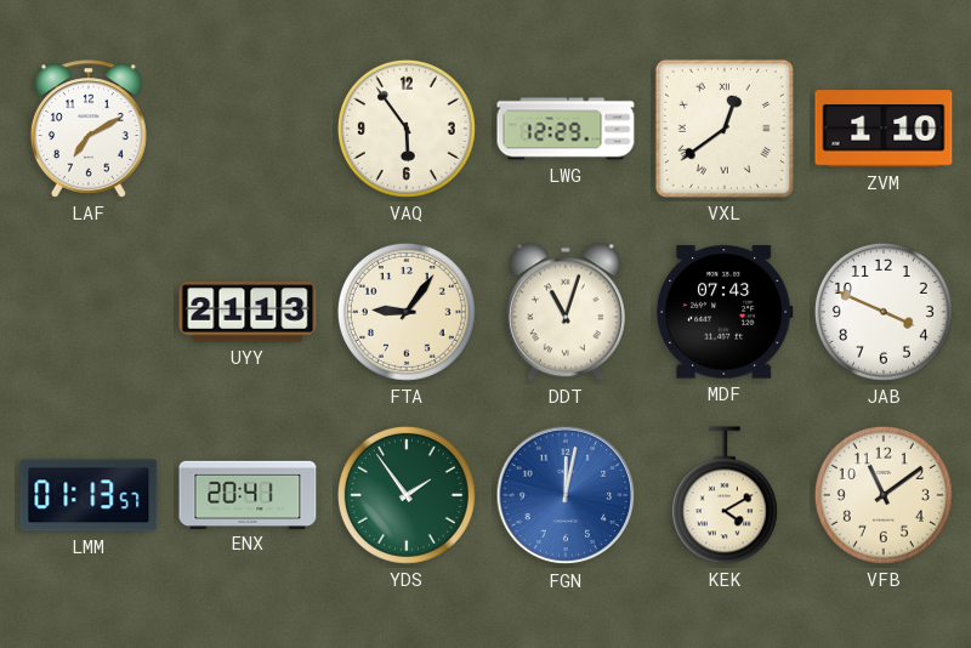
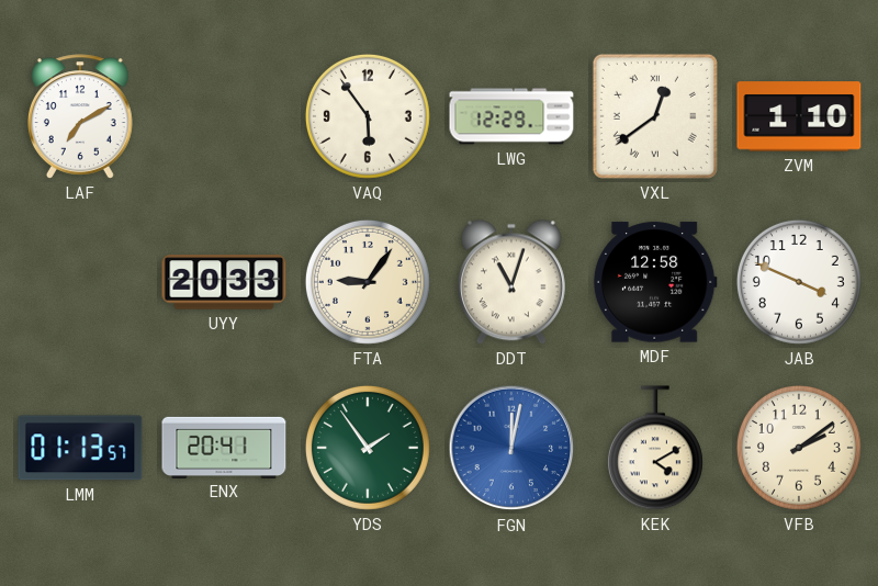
UYY: 21:13 -> 20:33
MDF: 07:43 -> 12:58
VFB: 11:09 -> 2:09
